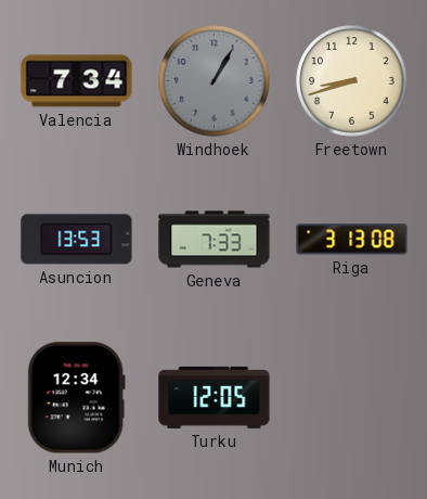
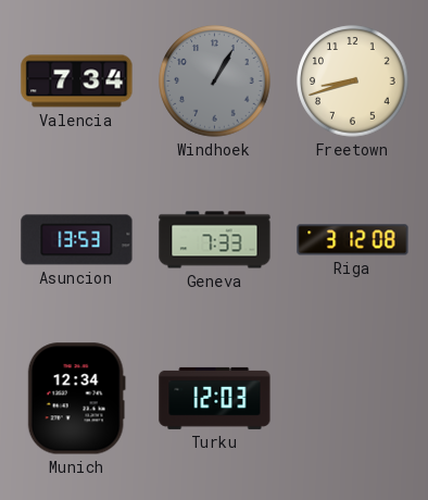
Riga: 3:13 -> 3:12
Turku: 12:05 -> 12:03
